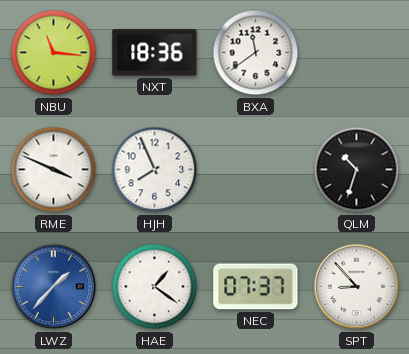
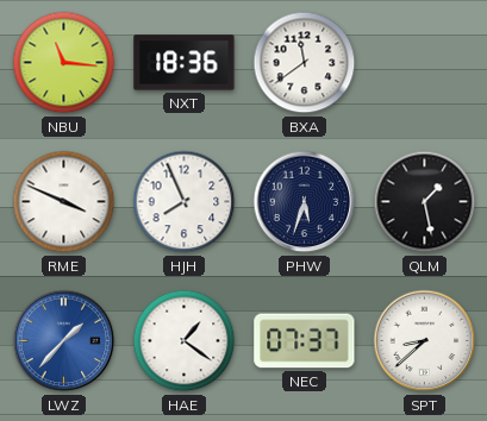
PHW: none -> 5:33
QLM: 10:33 -> 1:28
SPT: 8:53 -> 8:38
